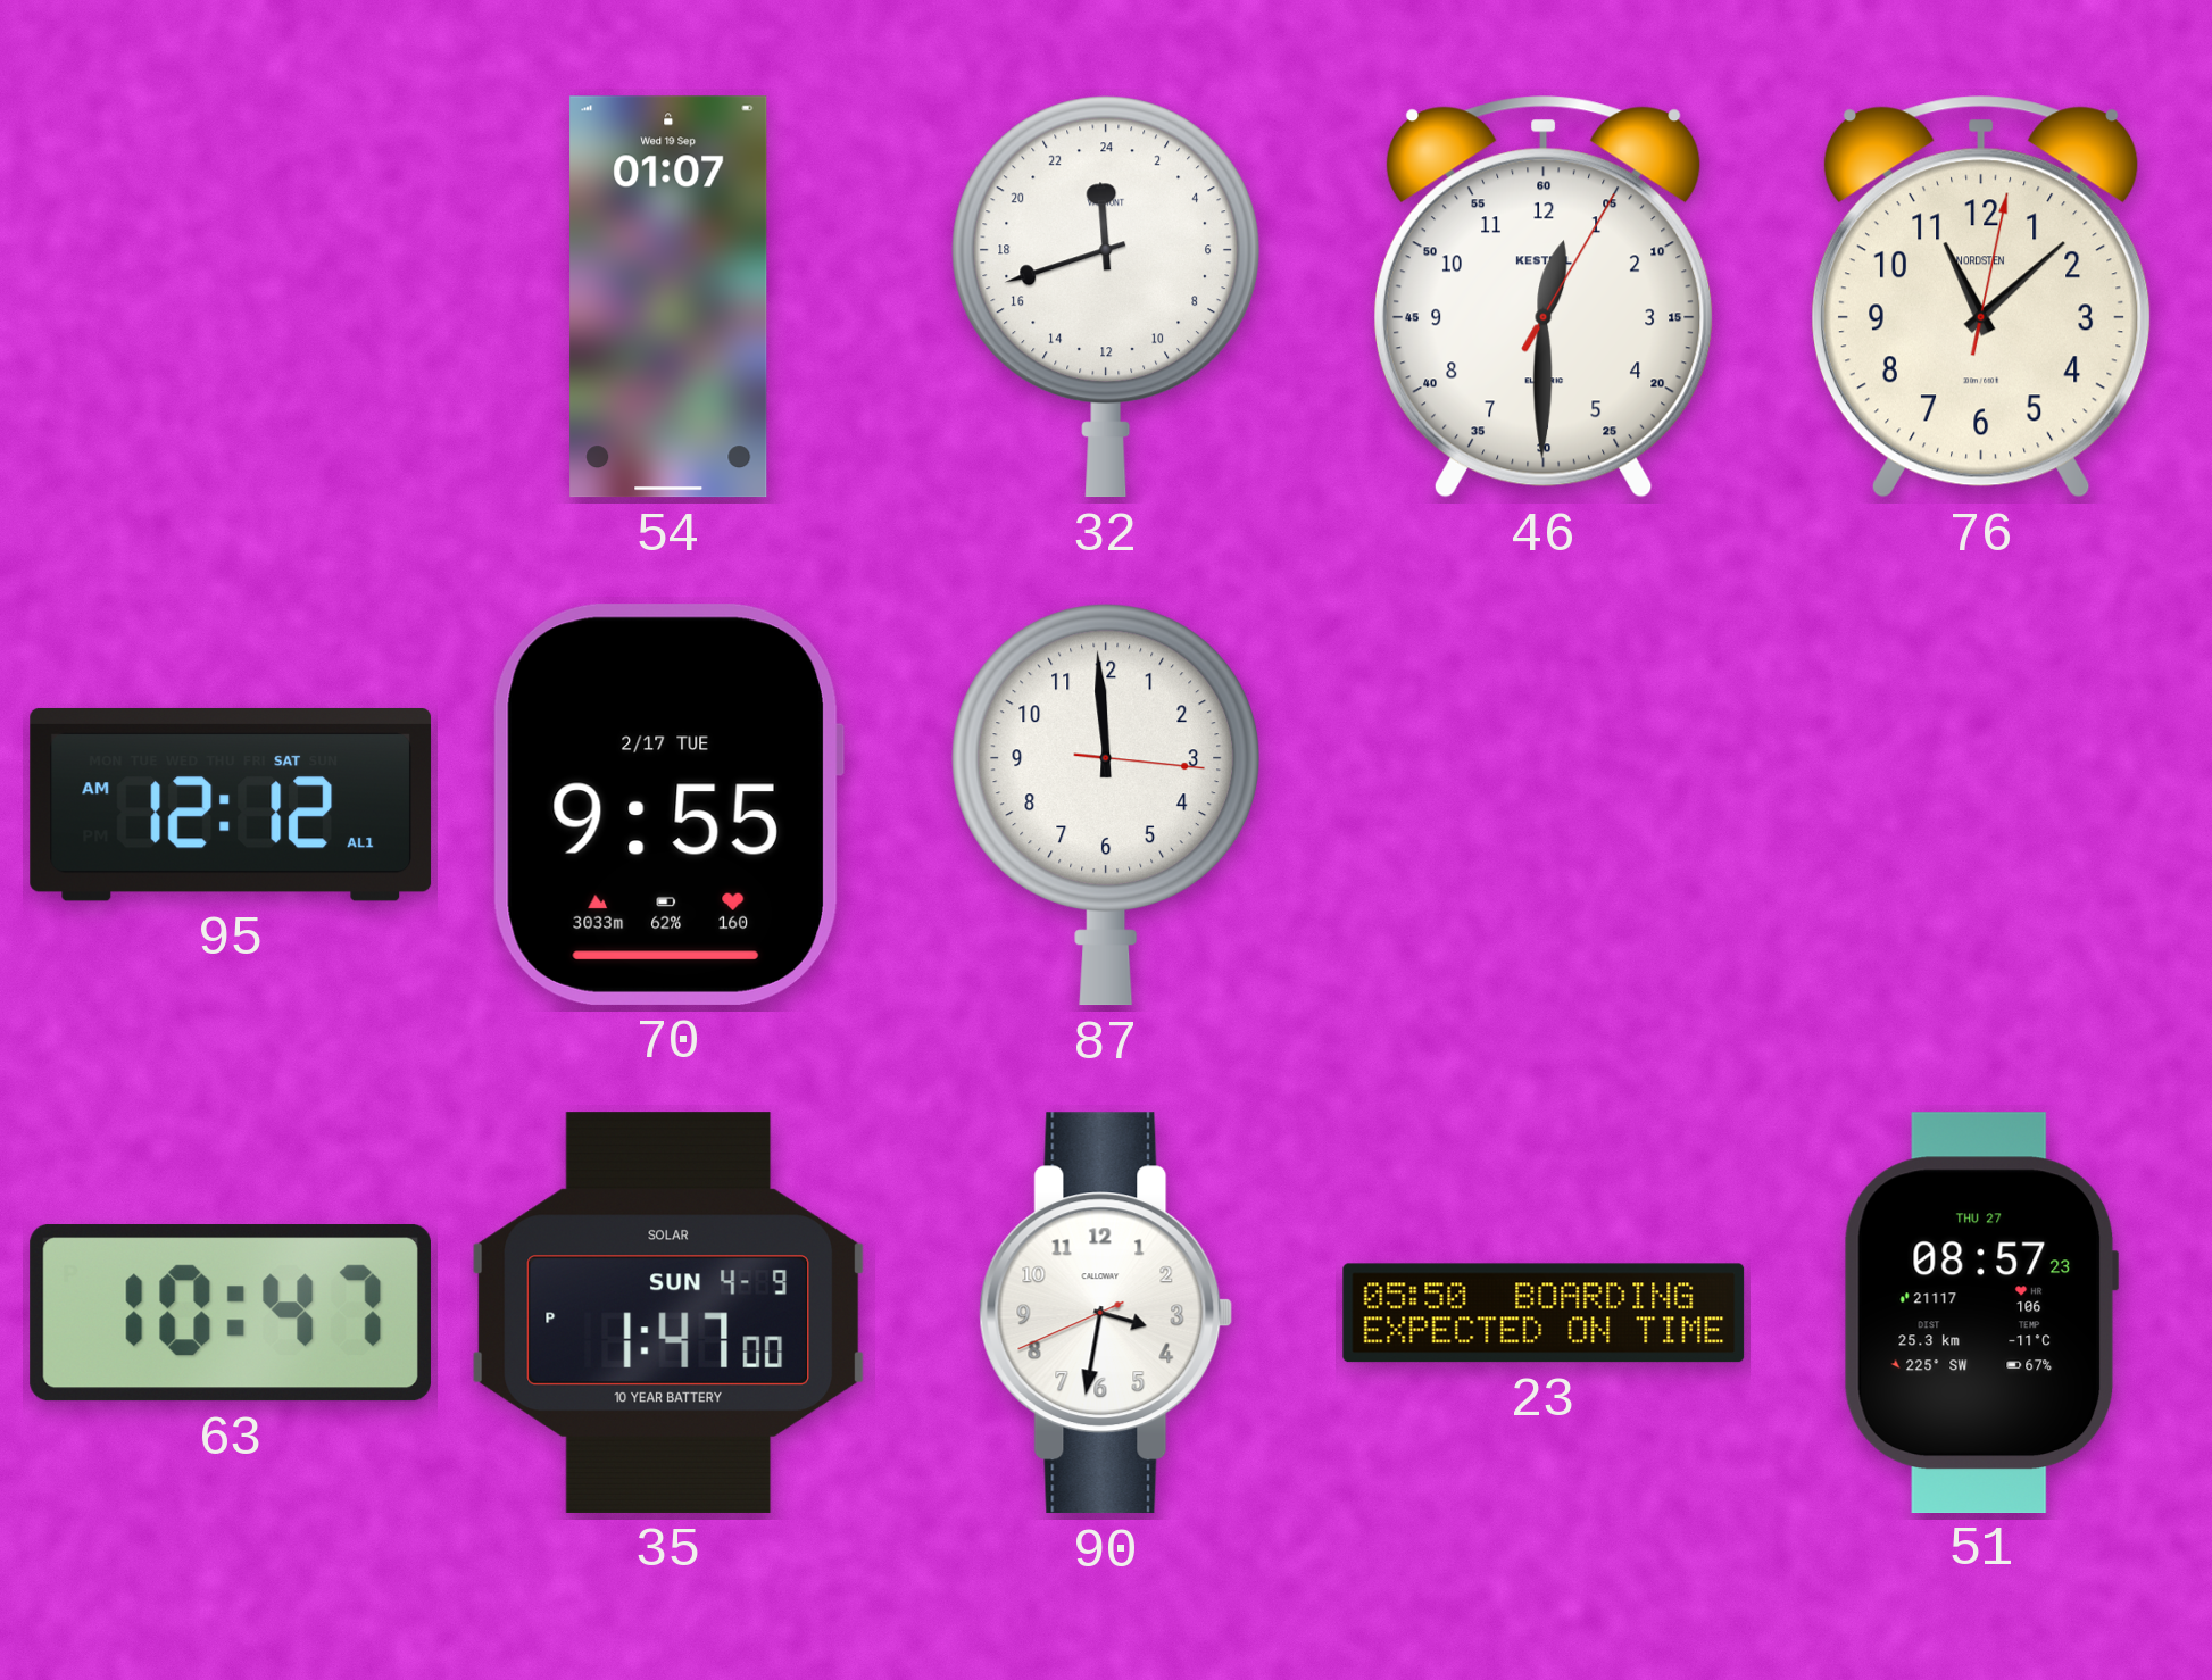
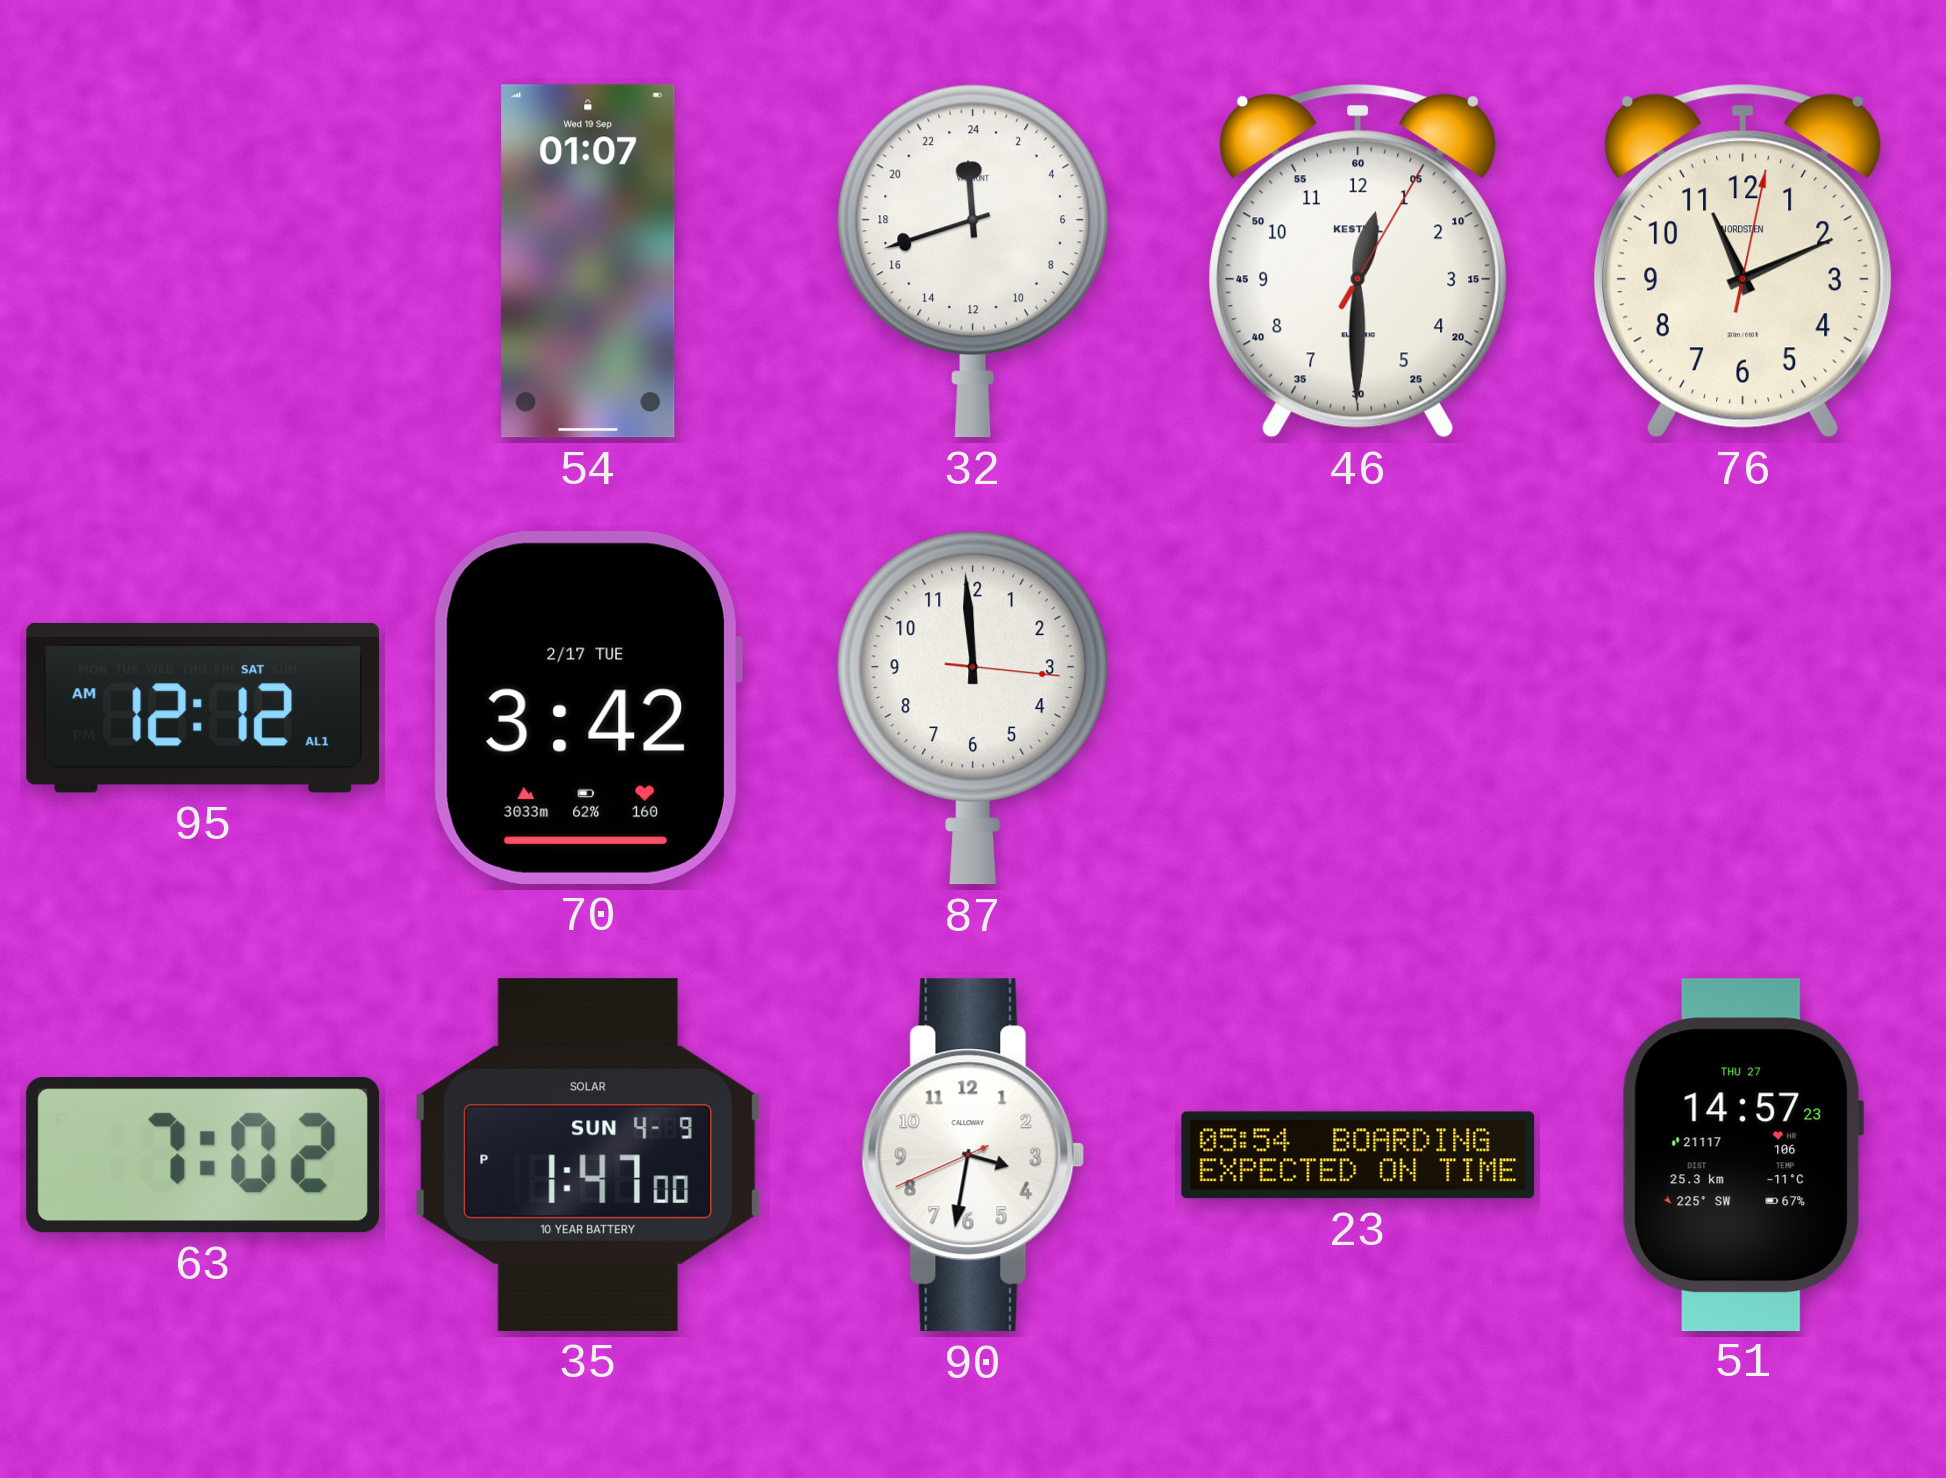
76: 11:08 -> 11:11
70: 9:55 -> 3:42
63: 10:47 -> 7:02
23: 05:50 -> 05:54
51: 08:57 -> 14:57
